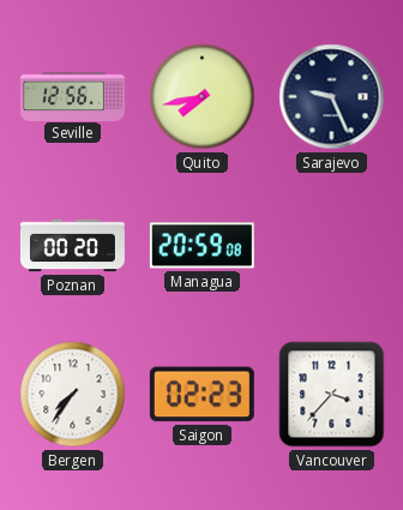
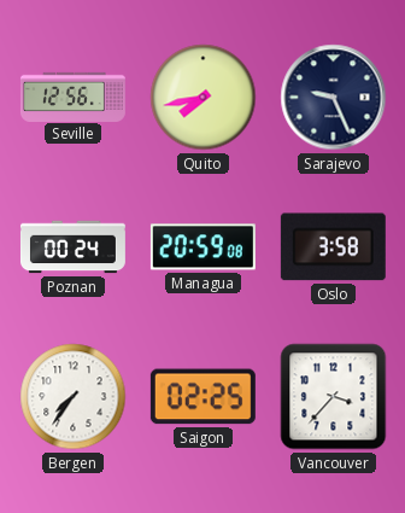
Poznan: 00:20 -> 00:24
Oslo: none -> 3:58
Saigon: 02:23 -> 02:25
